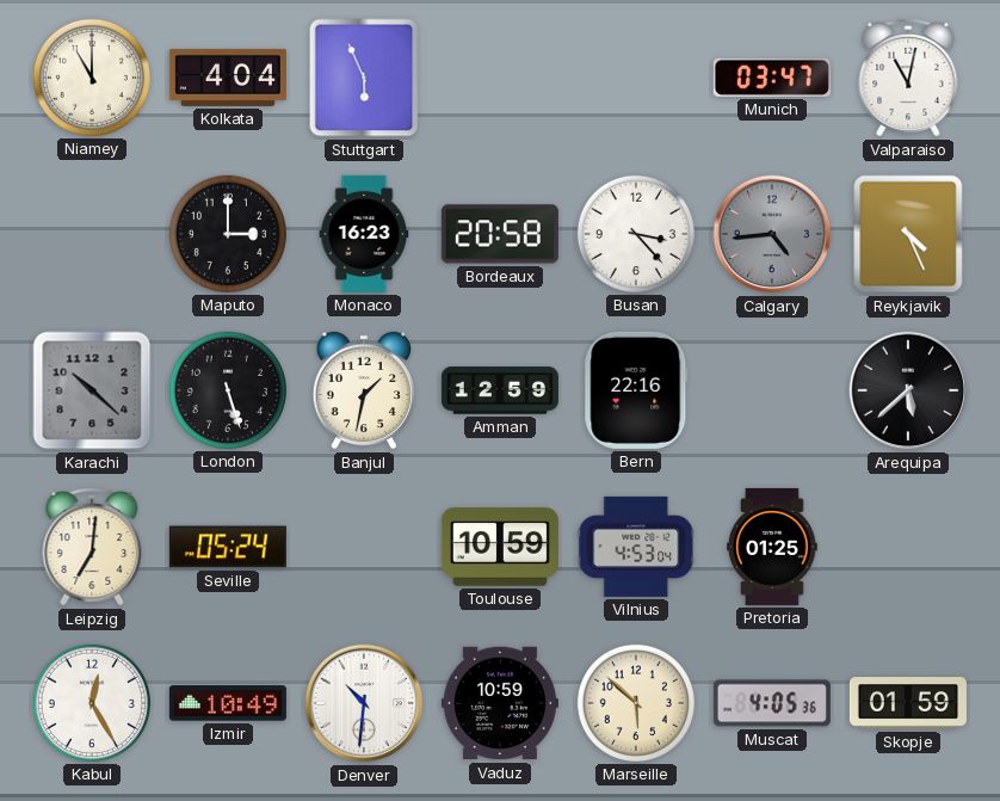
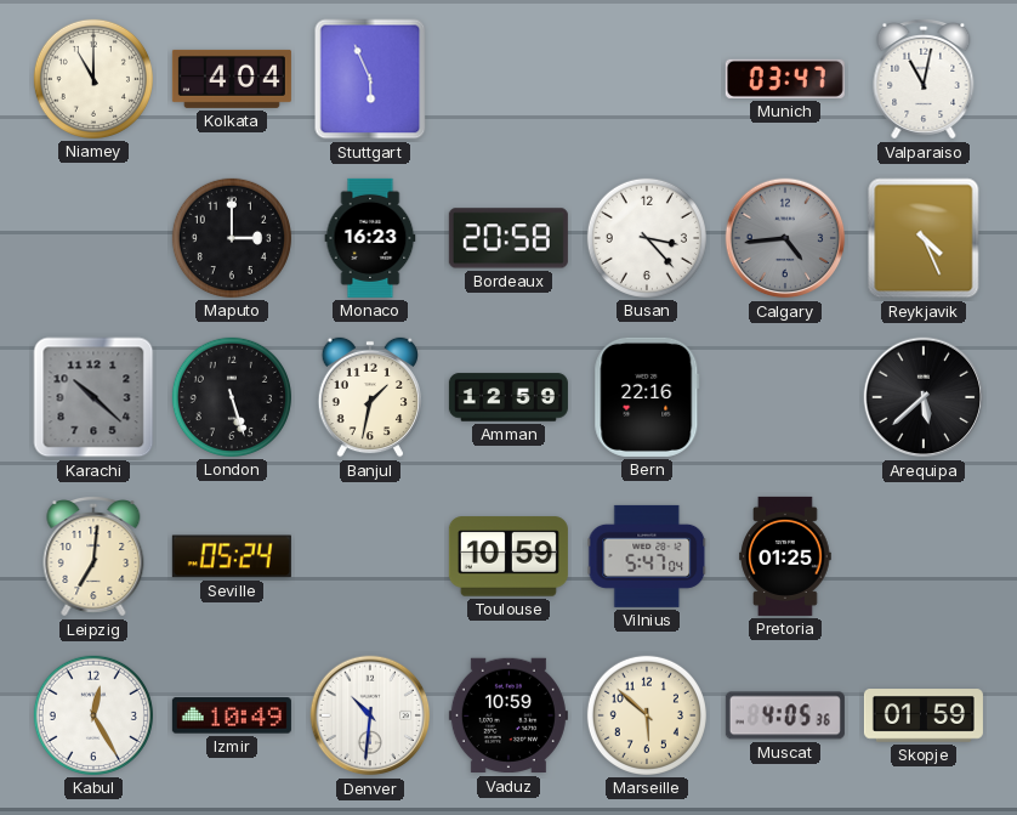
Vilnius: 4:53 -> 5:47
